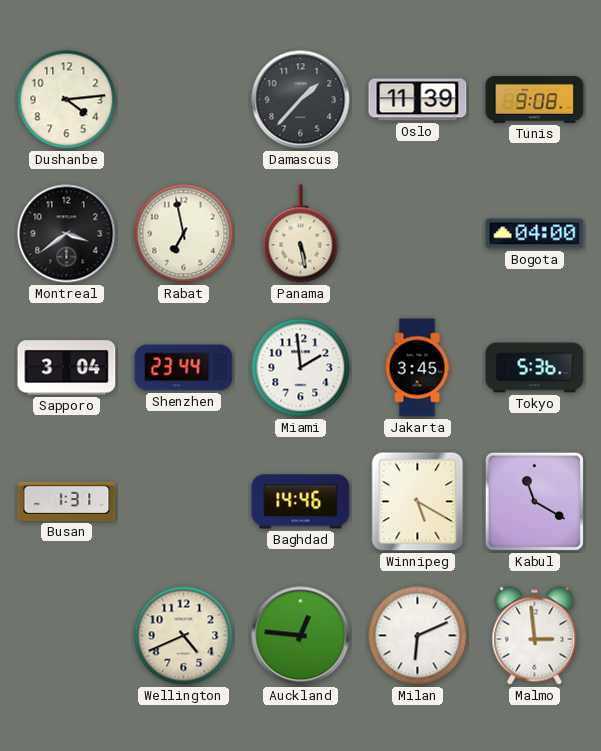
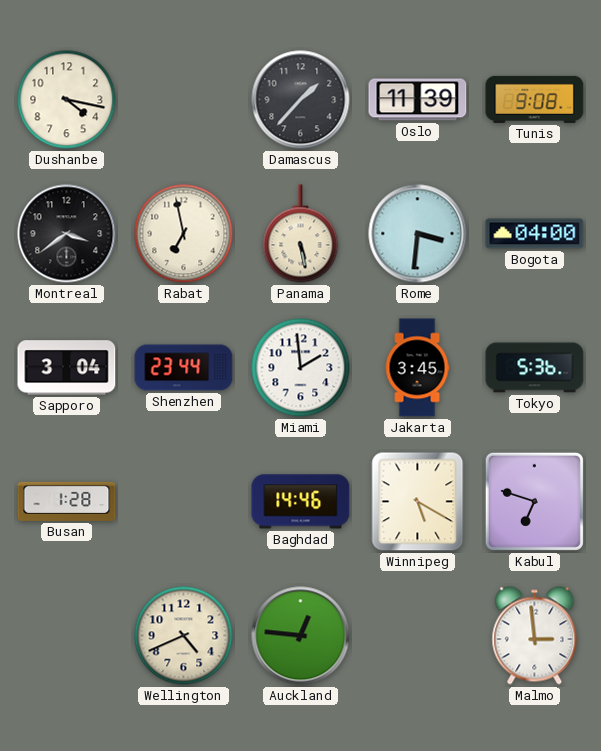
Dushanbe: 4:14 -> 4:17
Rome: none -> 3:31
Busan: 1:31 -> 1:28
Kabul: 11:20 -> 6:48
Milan: 6:11 -> none
